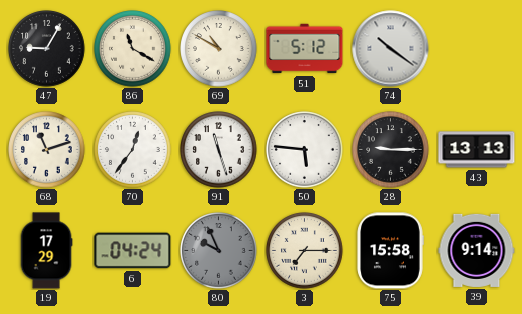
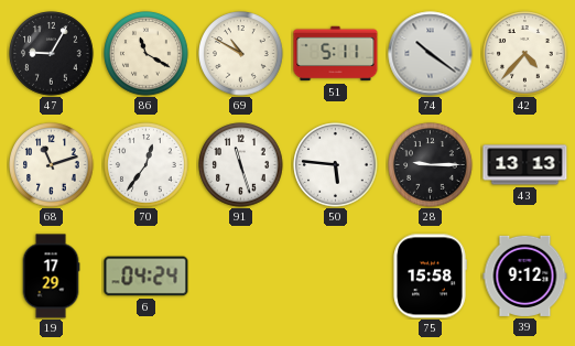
51: 5:12 -> 5:11
42: none -> 4:37
80: 9:56 -> none
3: 7:15 -> none
39: 9:14 -> 9:12
